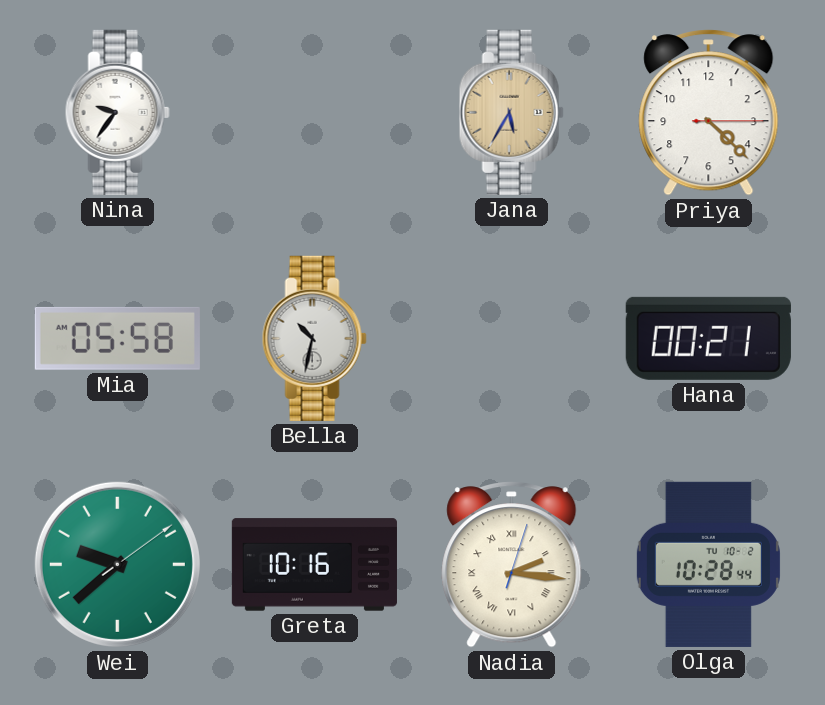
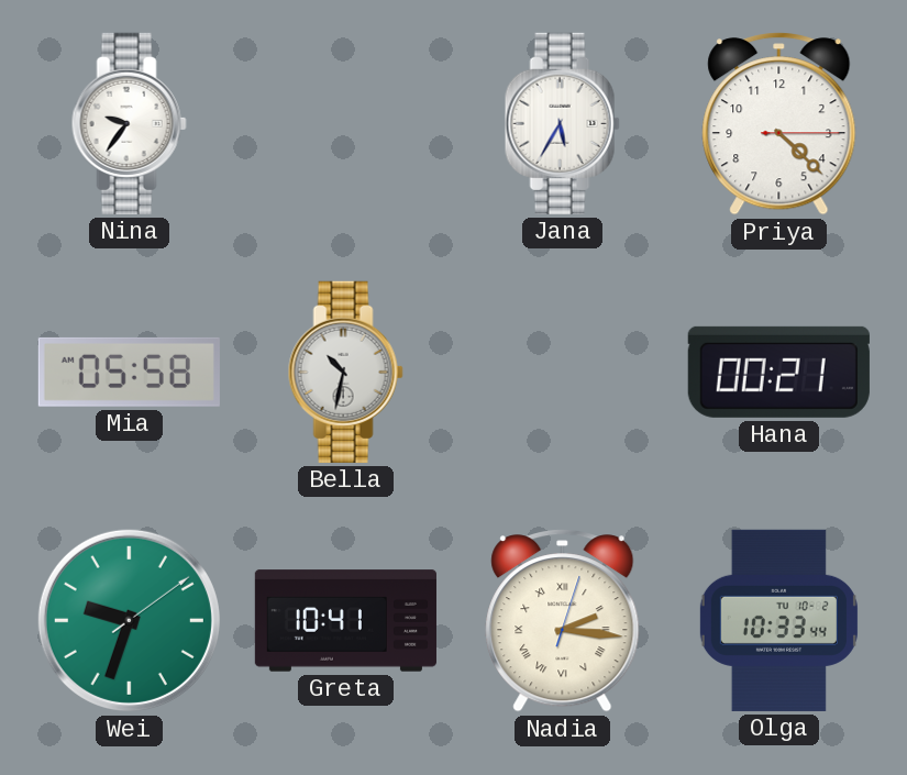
Jana dial: champagne -> white
Wei: 9:38 -> 9:33
Greta: 10:16 -> 10:41
Olga: 10:28 -> 10:33
